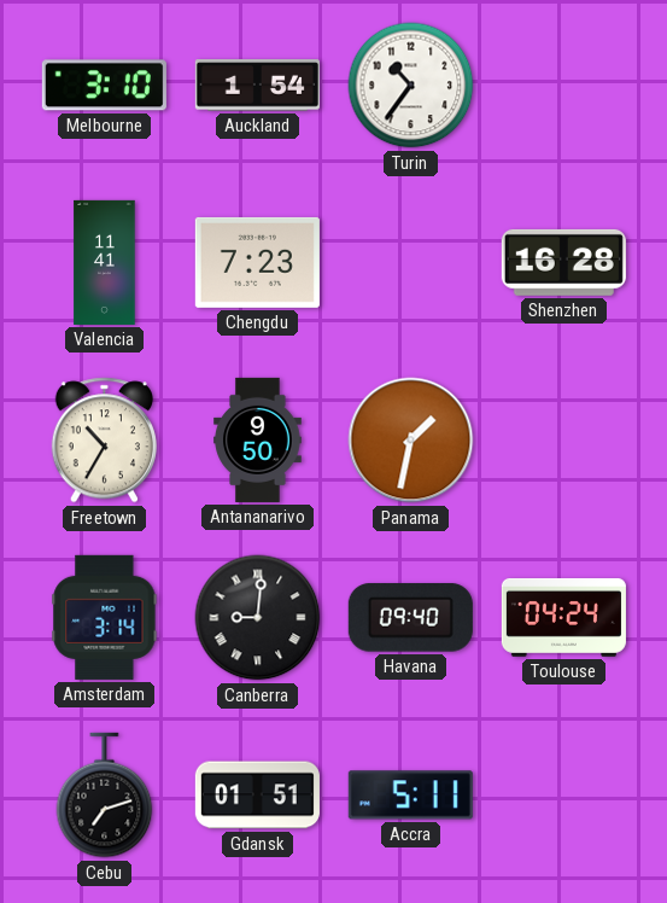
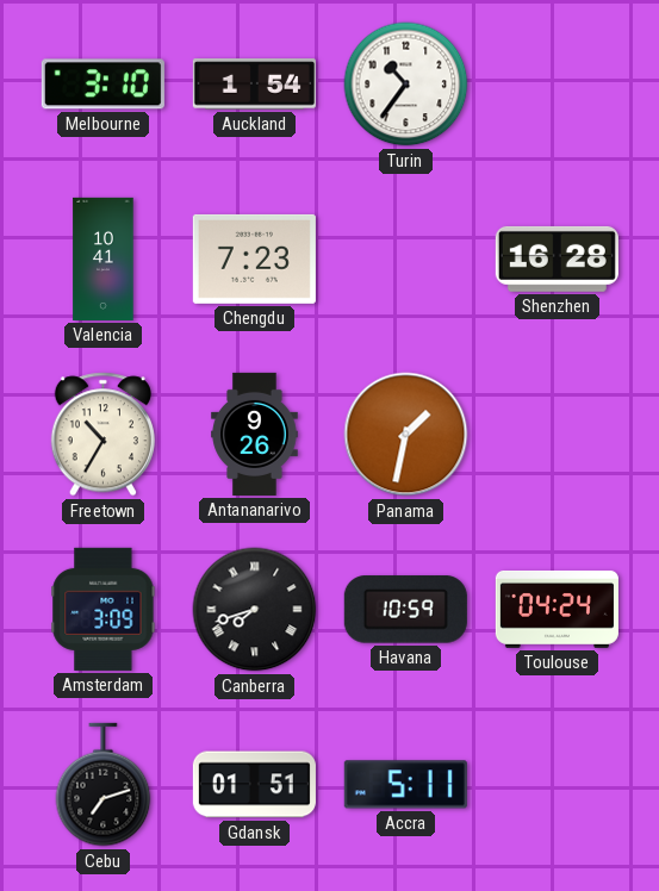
Valencia: 11:41 -> 10:41
Antananarivo: 9:50 -> 9:26
Amsterdam: 3:14 -> 3:09
Canberra: 9:01 -> 7:42
Havana: 09:40 -> 10:59
